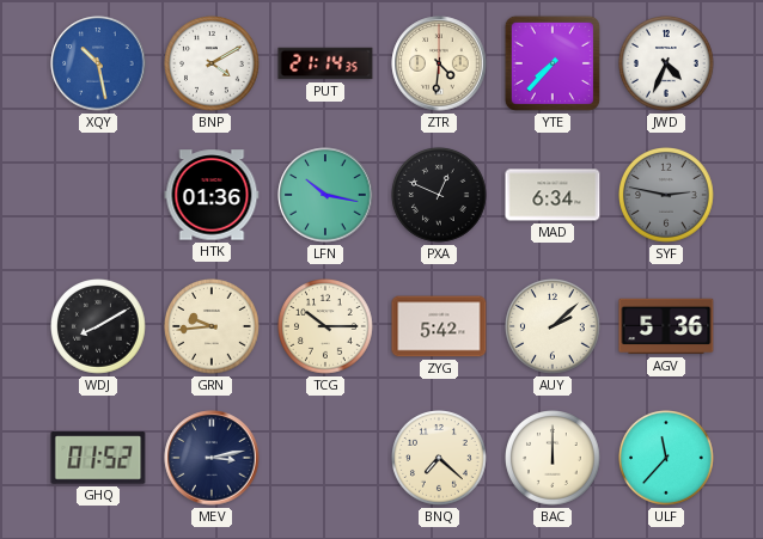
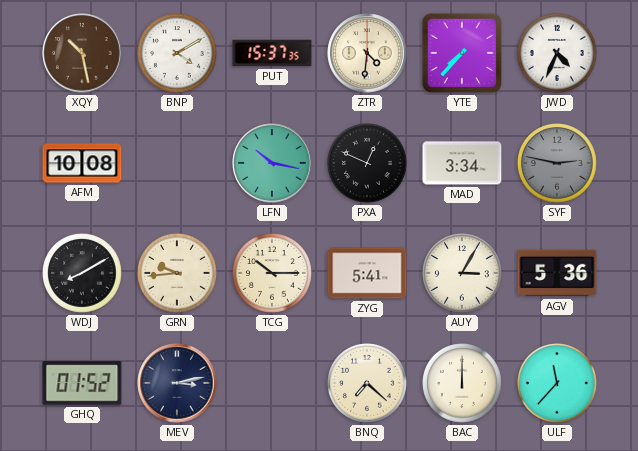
XQY dial: blue -> brown
PUT: 21:14 -> 15:37
AFM: none -> 10:08
HTK: 01:36 -> none
MAD: 6:34 -> 3:34
ZYG: 5:42 -> 5:41
AUY: 2:08 -> 3:05
